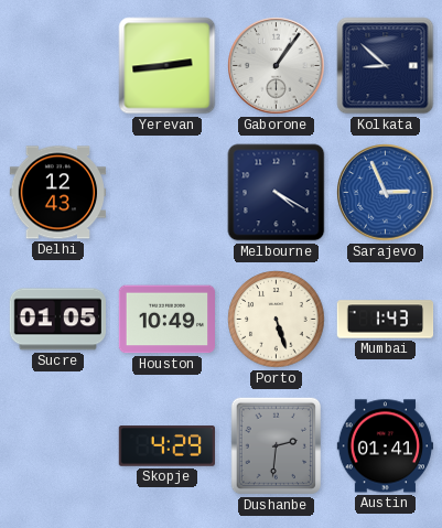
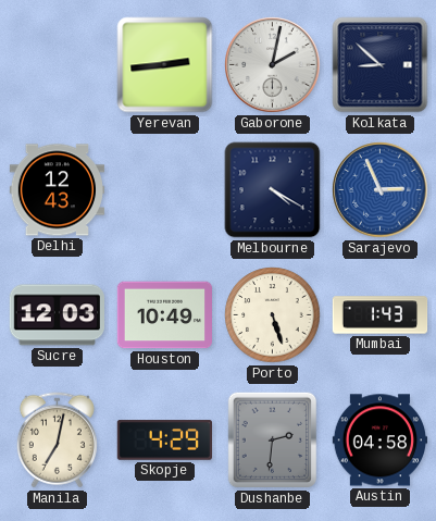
Gaborone: 1:06 -> 2:02
Sucre: 01:05 -> 12:03
Manila: none -> 7:02
Austin: 01:41 -> 04:58
